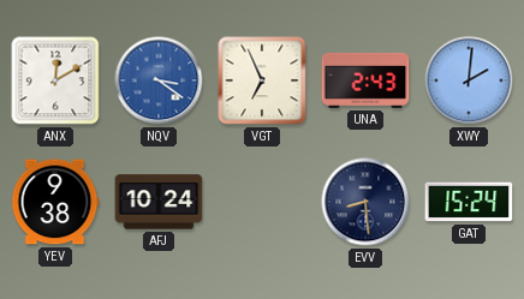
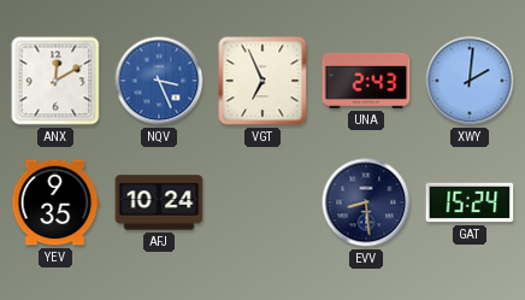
NQV: 3:21 -> 3:26
YEV: 9:38 -> 9:35
